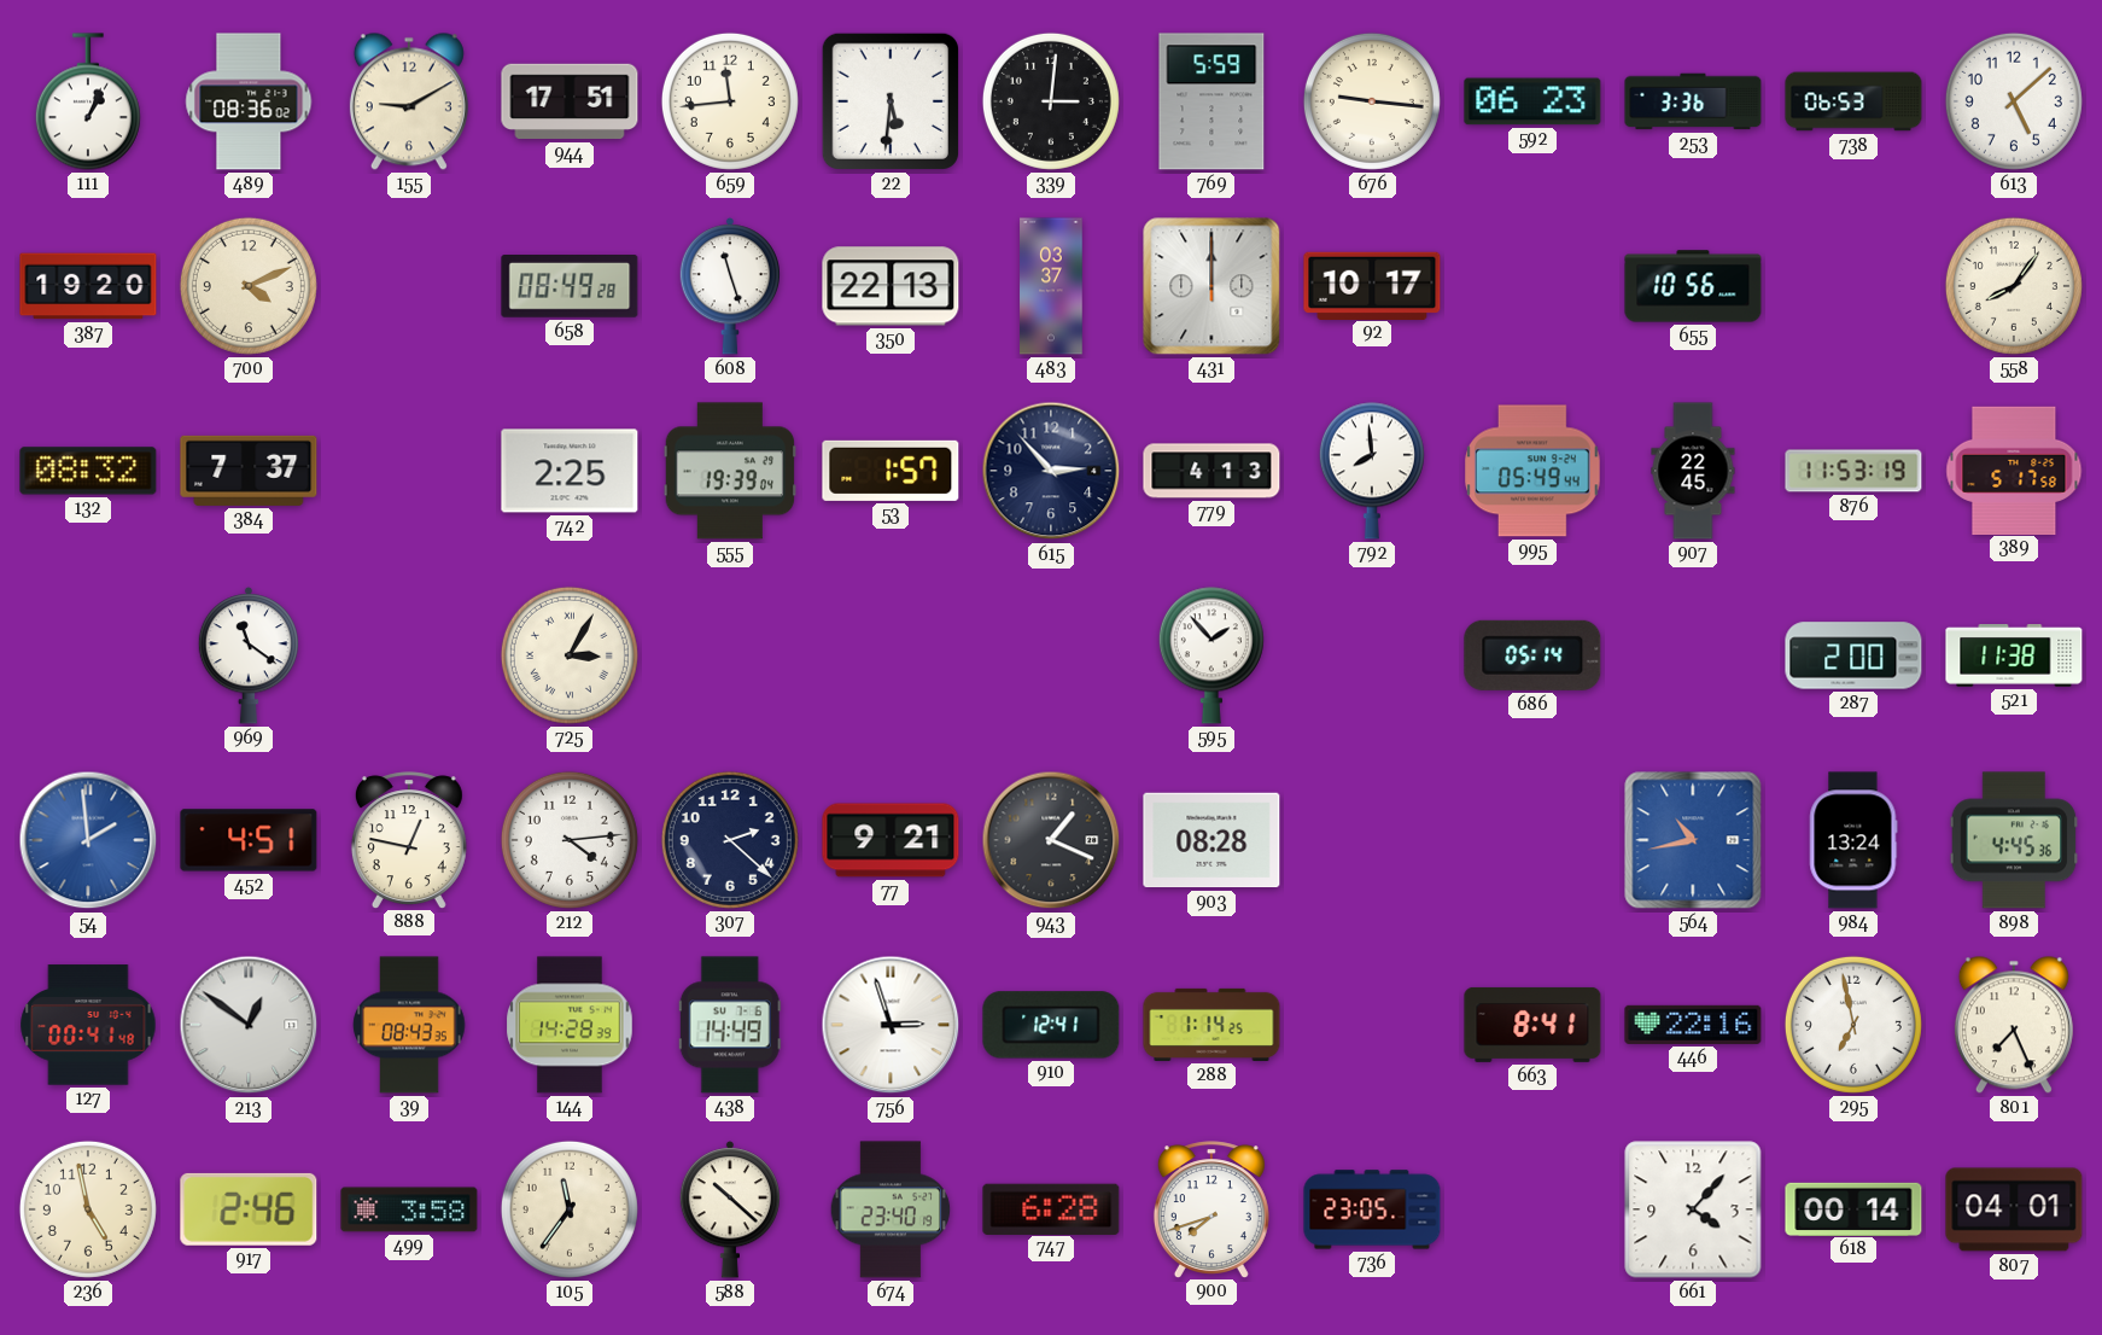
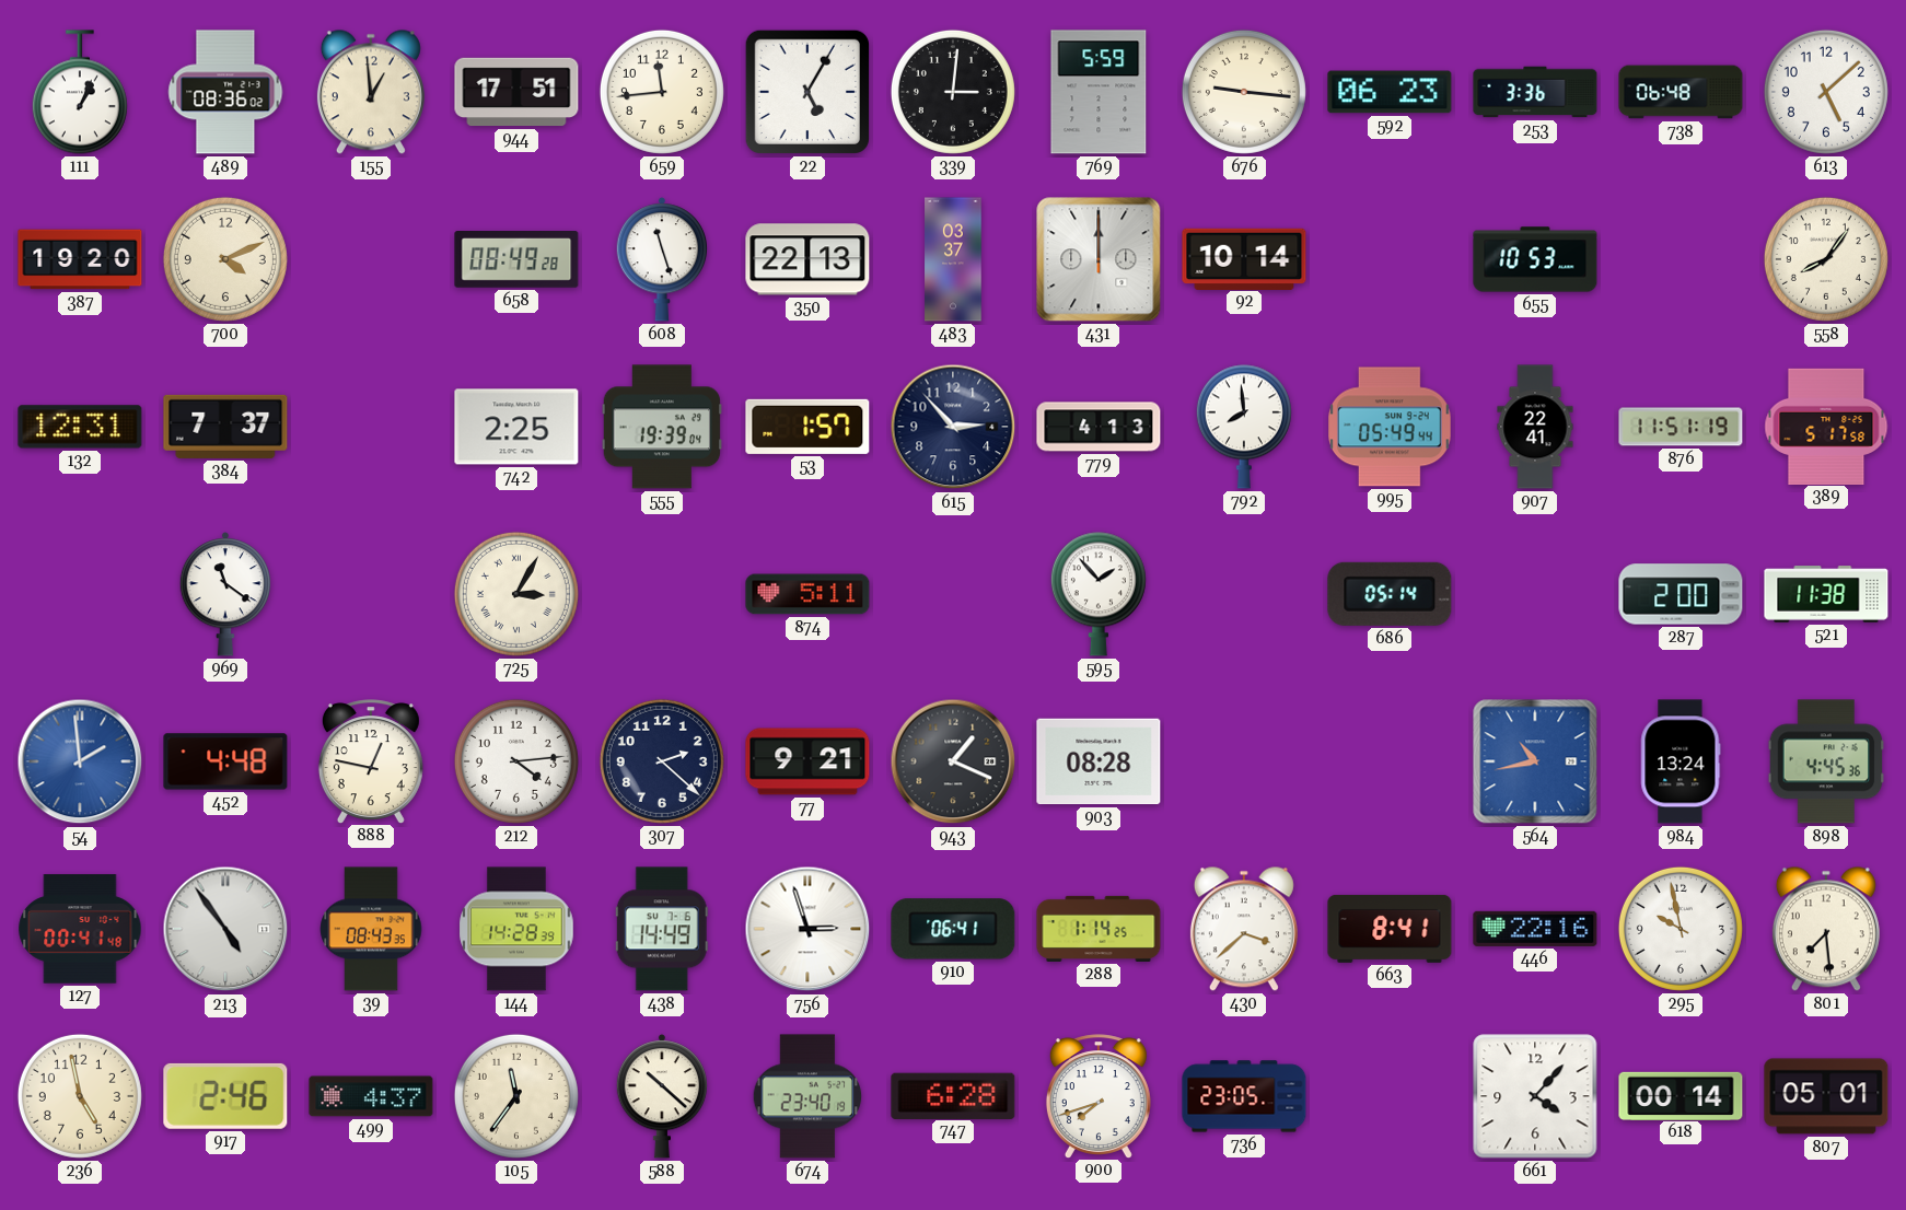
155: 9:10 -> 12:59
22: 5:31 -> 5:05
738: 06:53 -> 06:48
92: 10:17 -> 10:14
655: 10:56 -> 10:53
132: 08:32 -> 12:31
907: 22:45 -> 22:41
876: 11:53 -> 11:51
874: none -> 5:11
452: 4:51 -> 4:48
213: 12:51 -> 4:54
910: 12:41 -> 06:41
430: none -> 3:38
295: 6:58 -> 9:58
801: 7:26 -> 7:29
499: 3:58 -> 4:37
807: 04:01 -> 05:01
